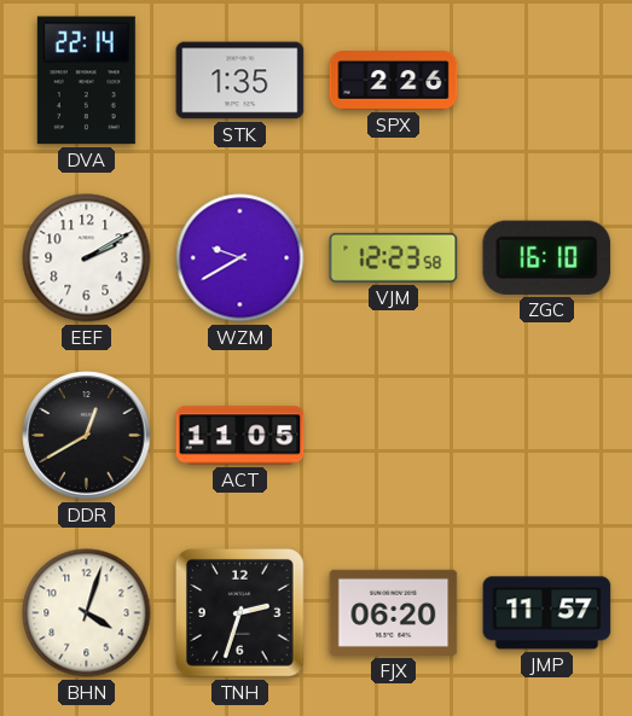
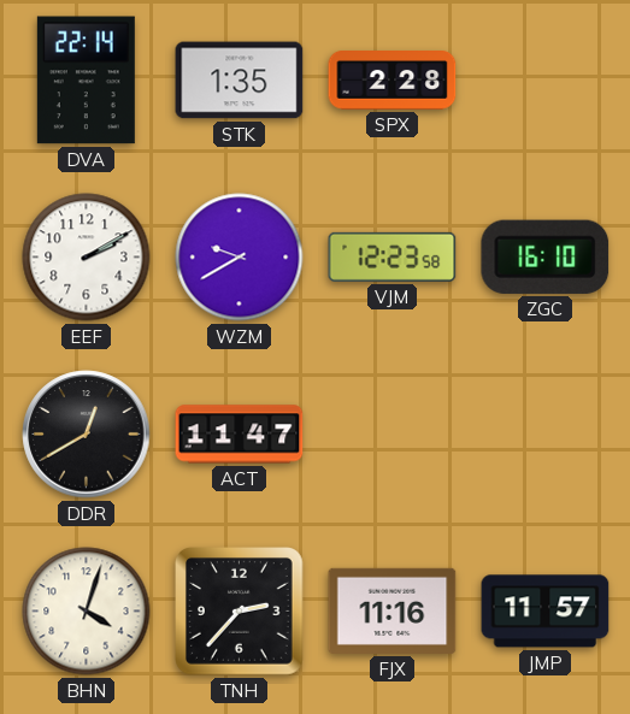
SPX: 2:26 -> 2:28
ACT: 11:05 -> 11:47
TNH: 2:33 -> 2:37
FJX: 06:20 -> 11:16
